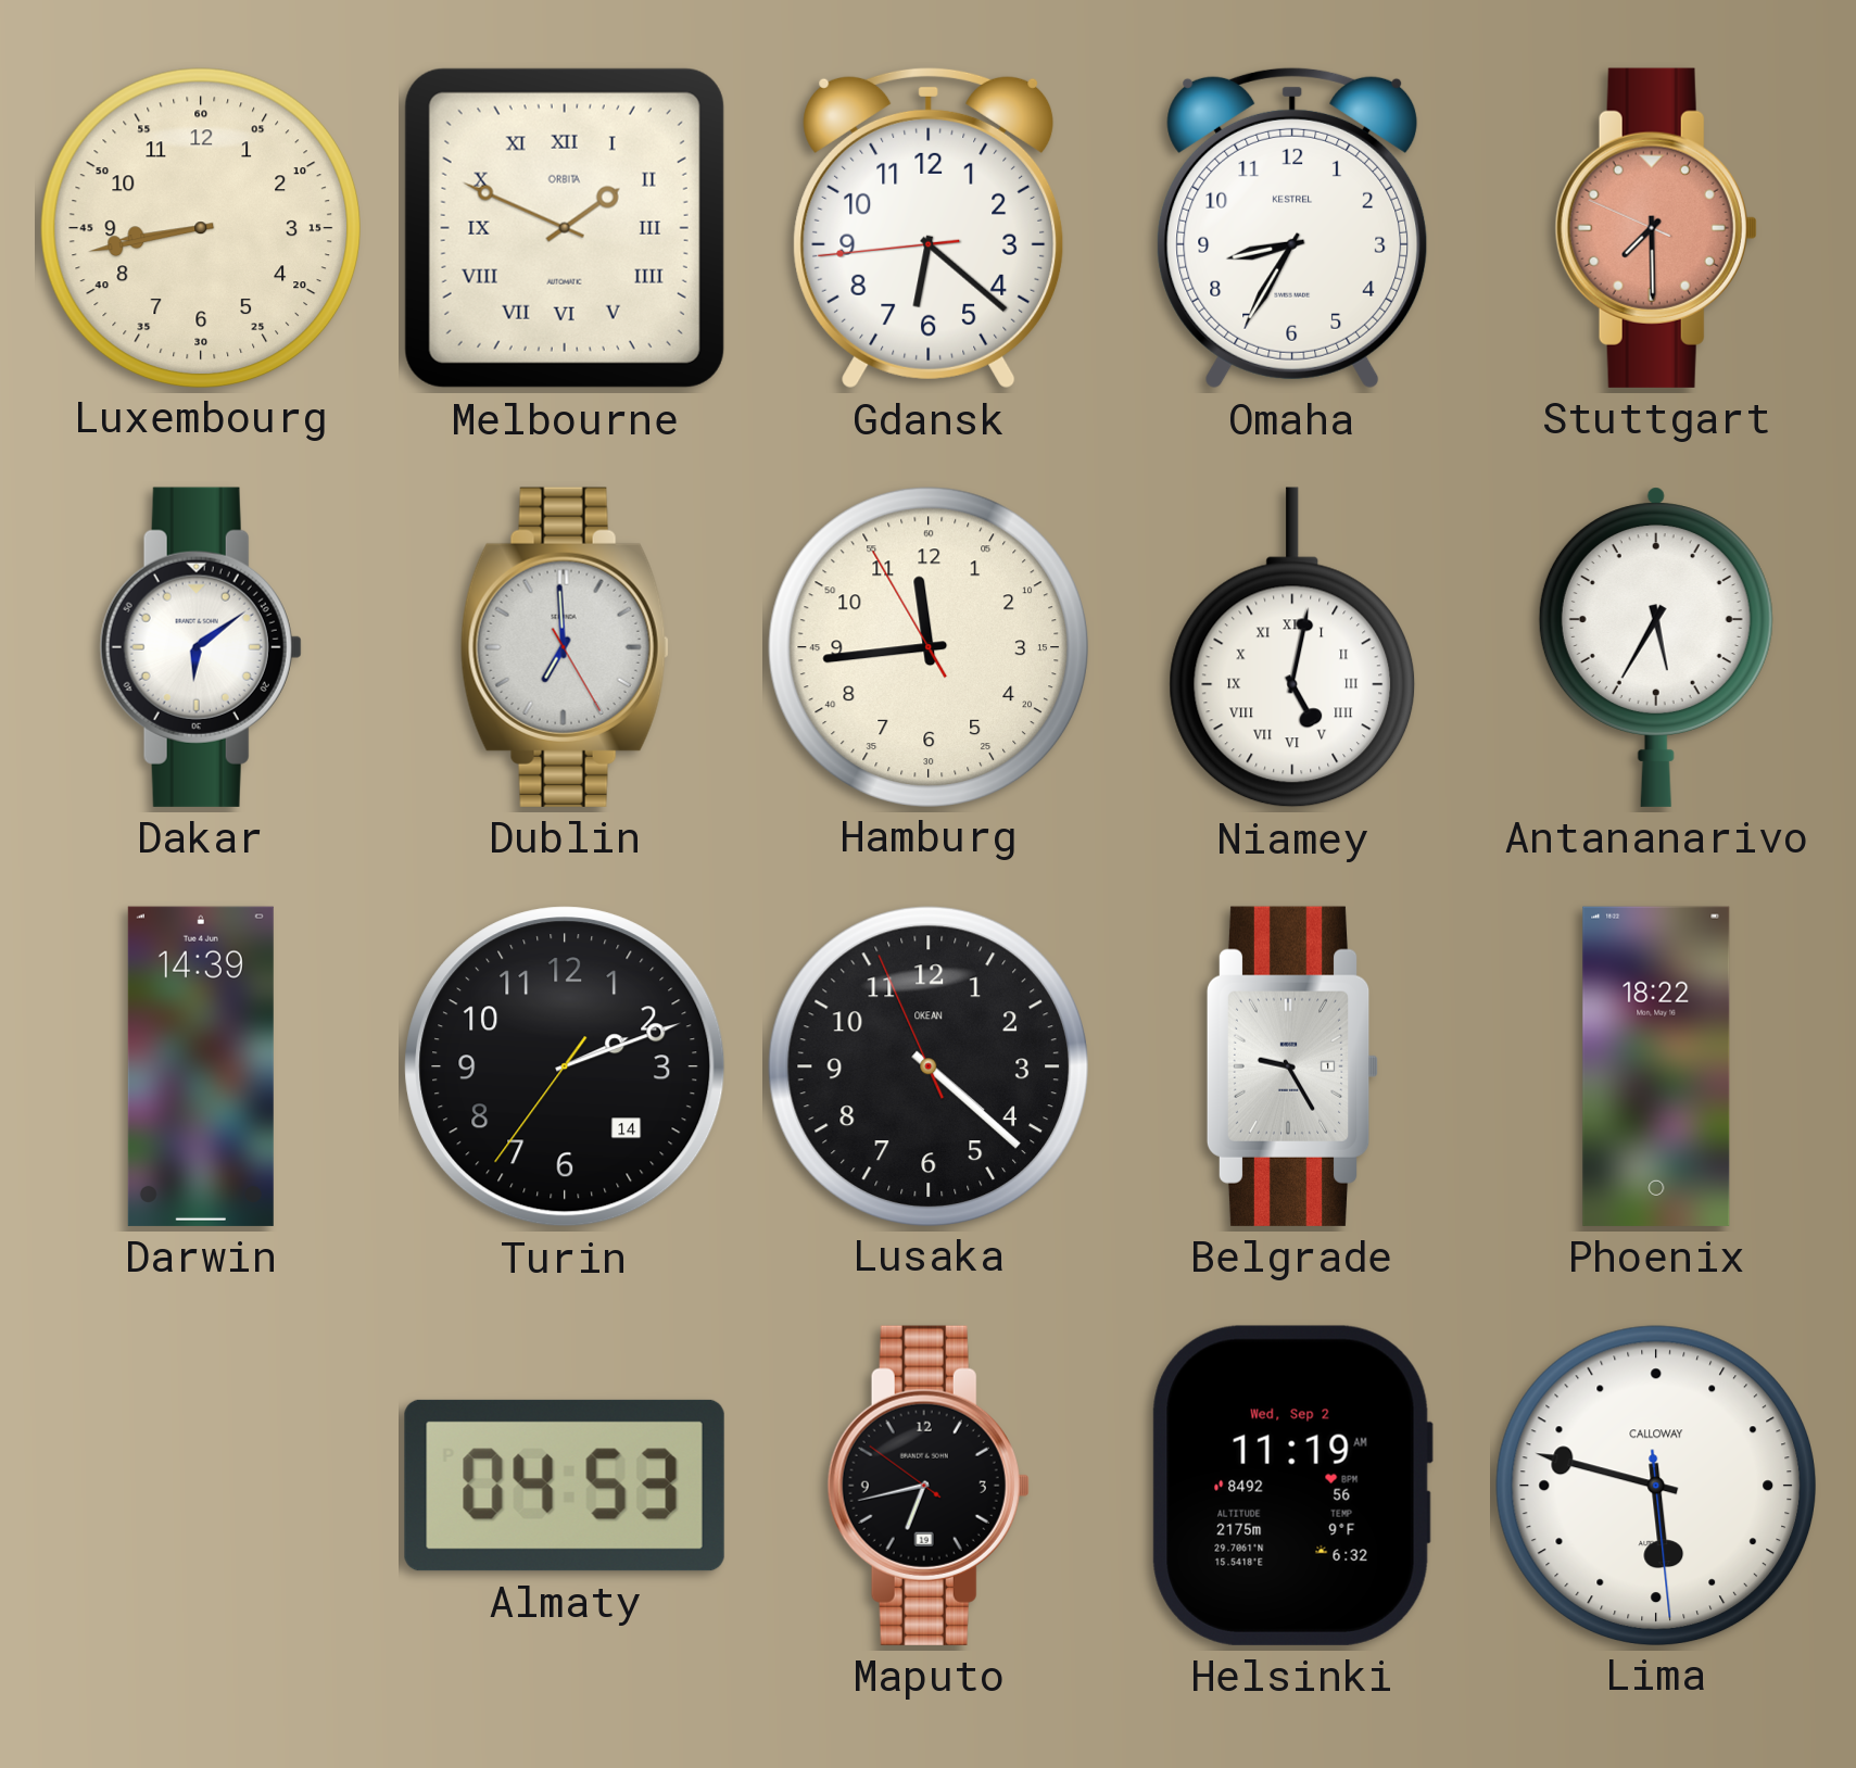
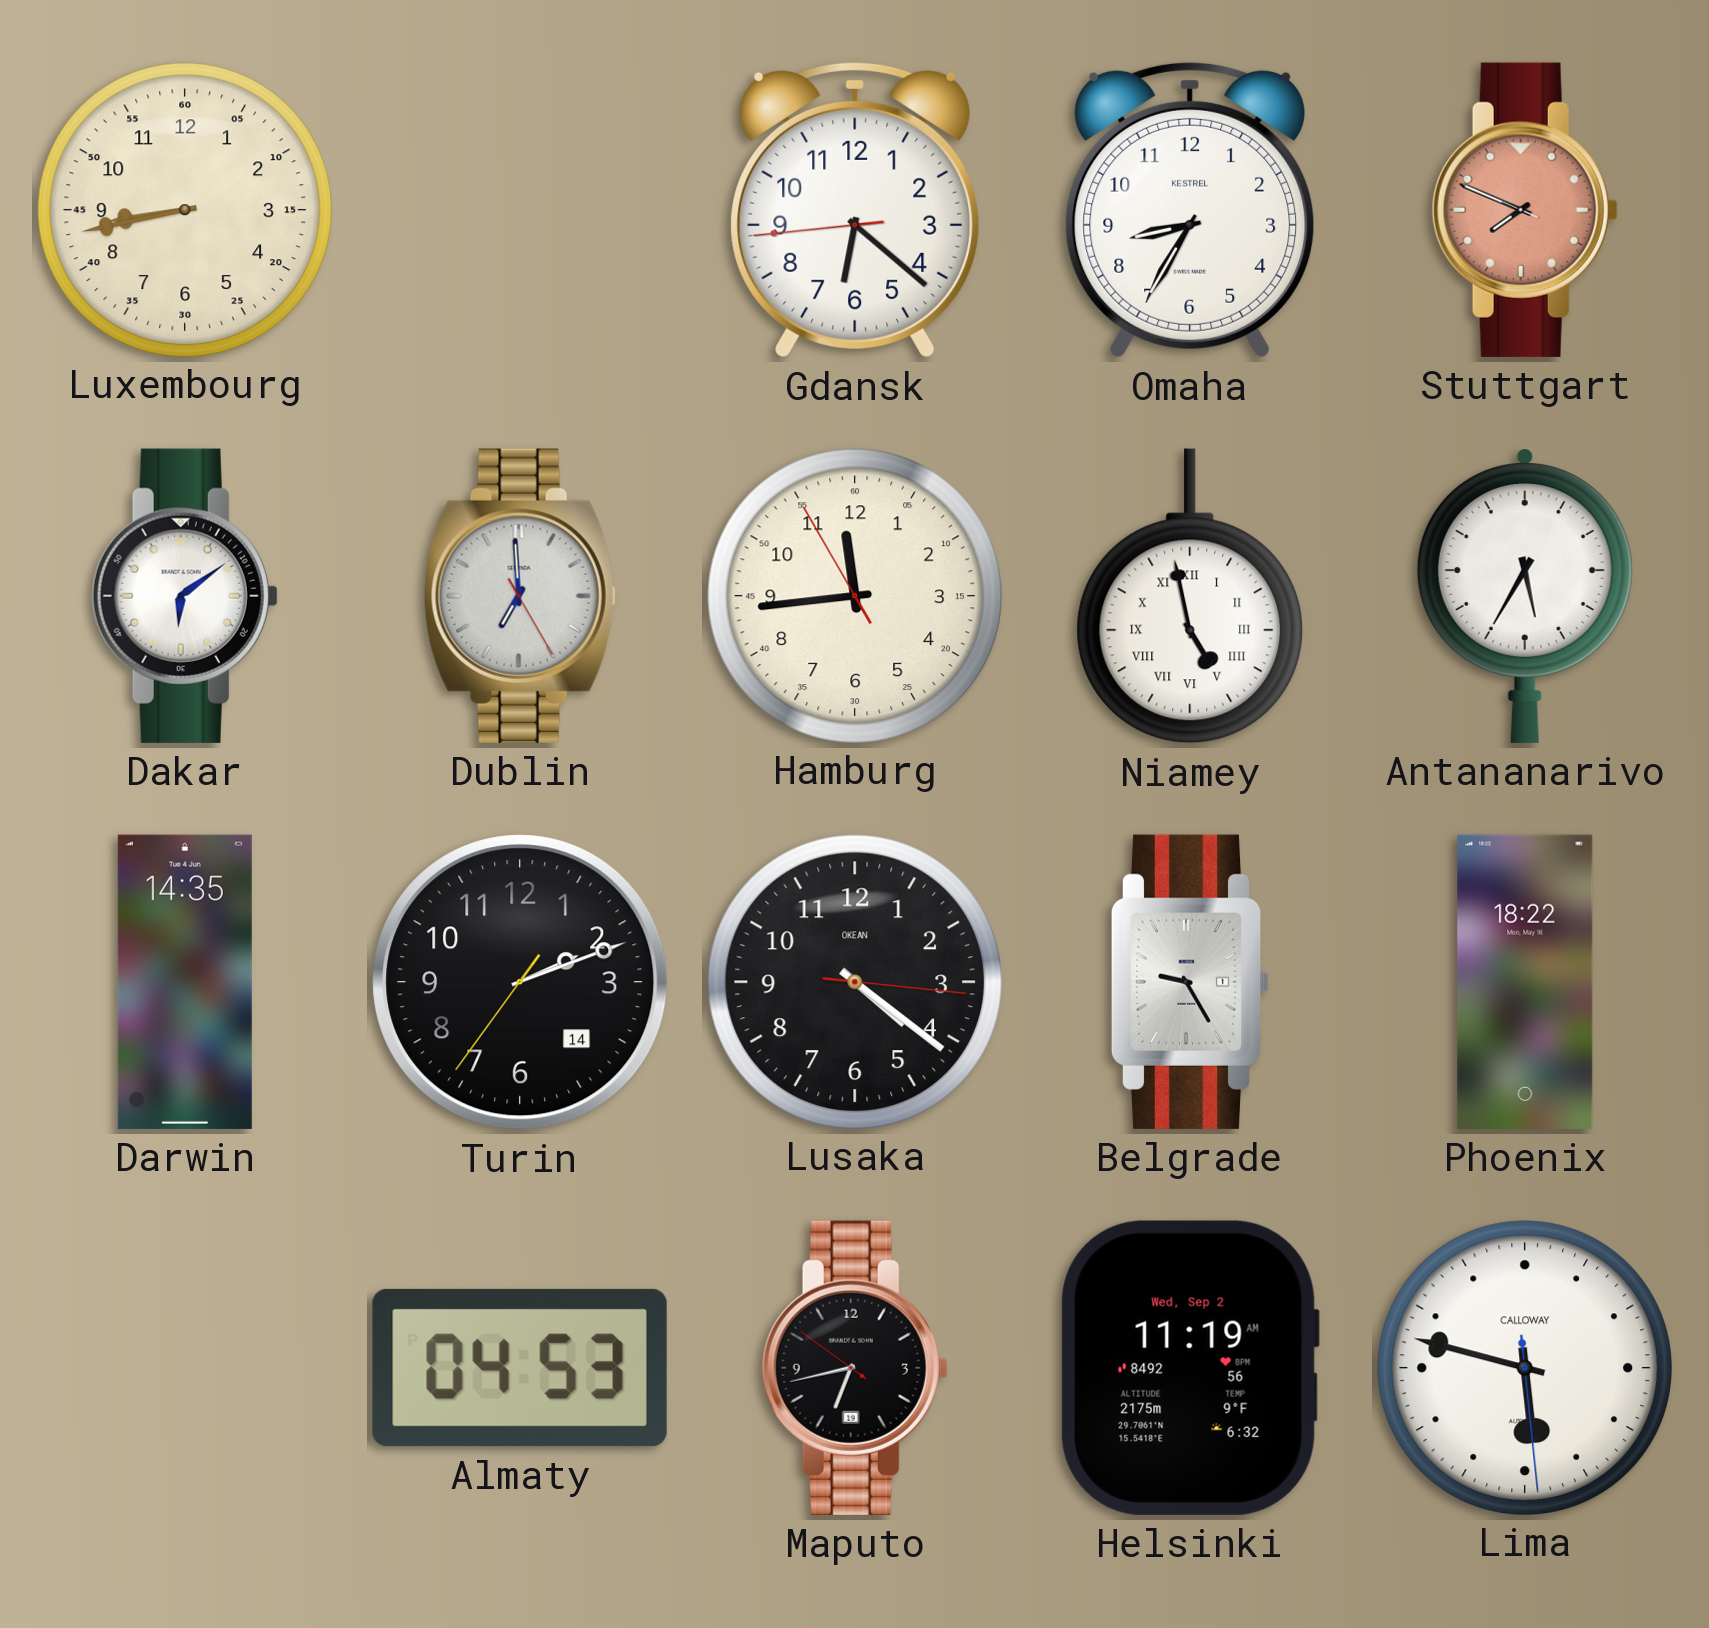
Melbourne: 1:49 -> none
Stuttgart: 7:29 -> 7:48
Niamey: 5:02 -> 4:58
Darwin: 14:39 -> 14:35
Lusaka: 4:21:56 -> 4:21:16
